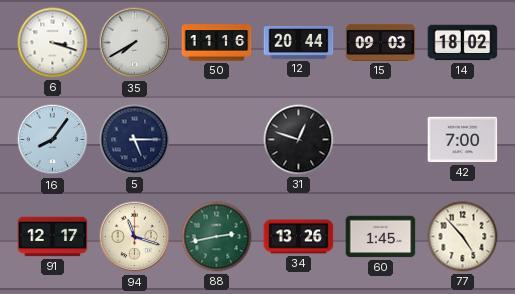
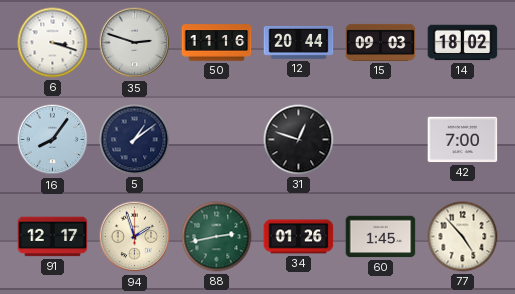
35: 7:40 -> 2:48
5: 5:15 -> 1:09
94: 11:18 -> 1:57
34: 13:26 -> 01:26
